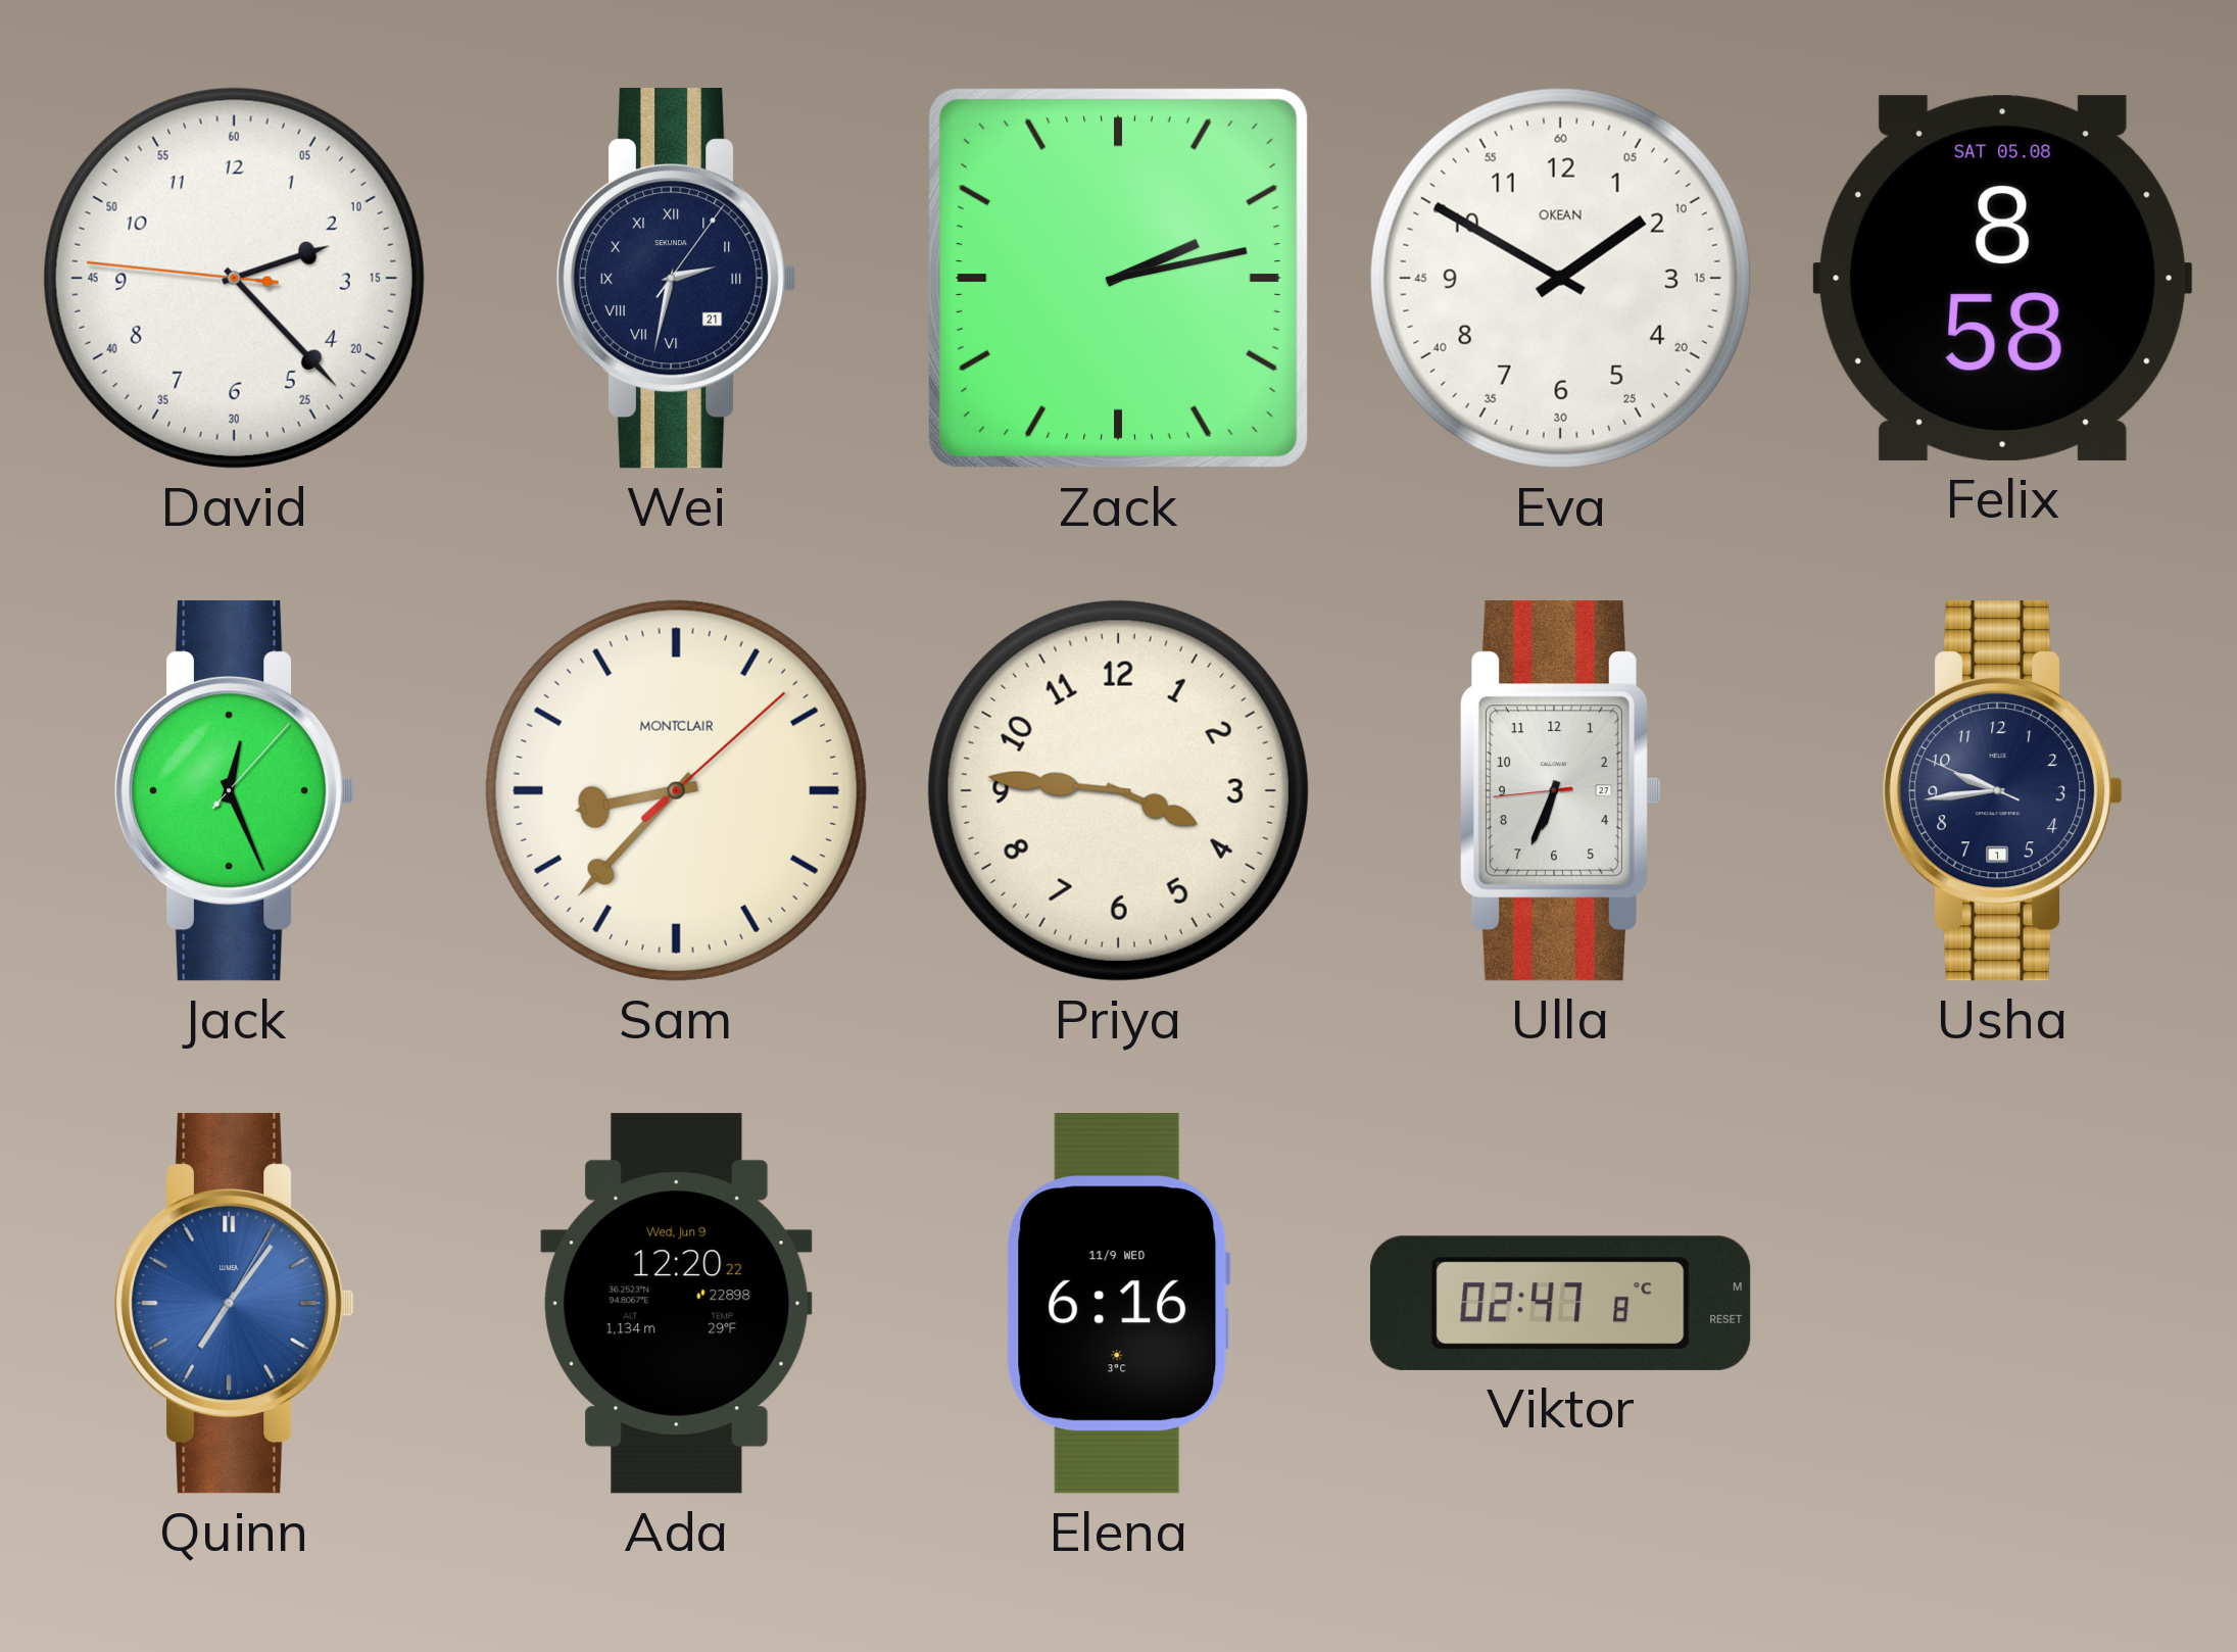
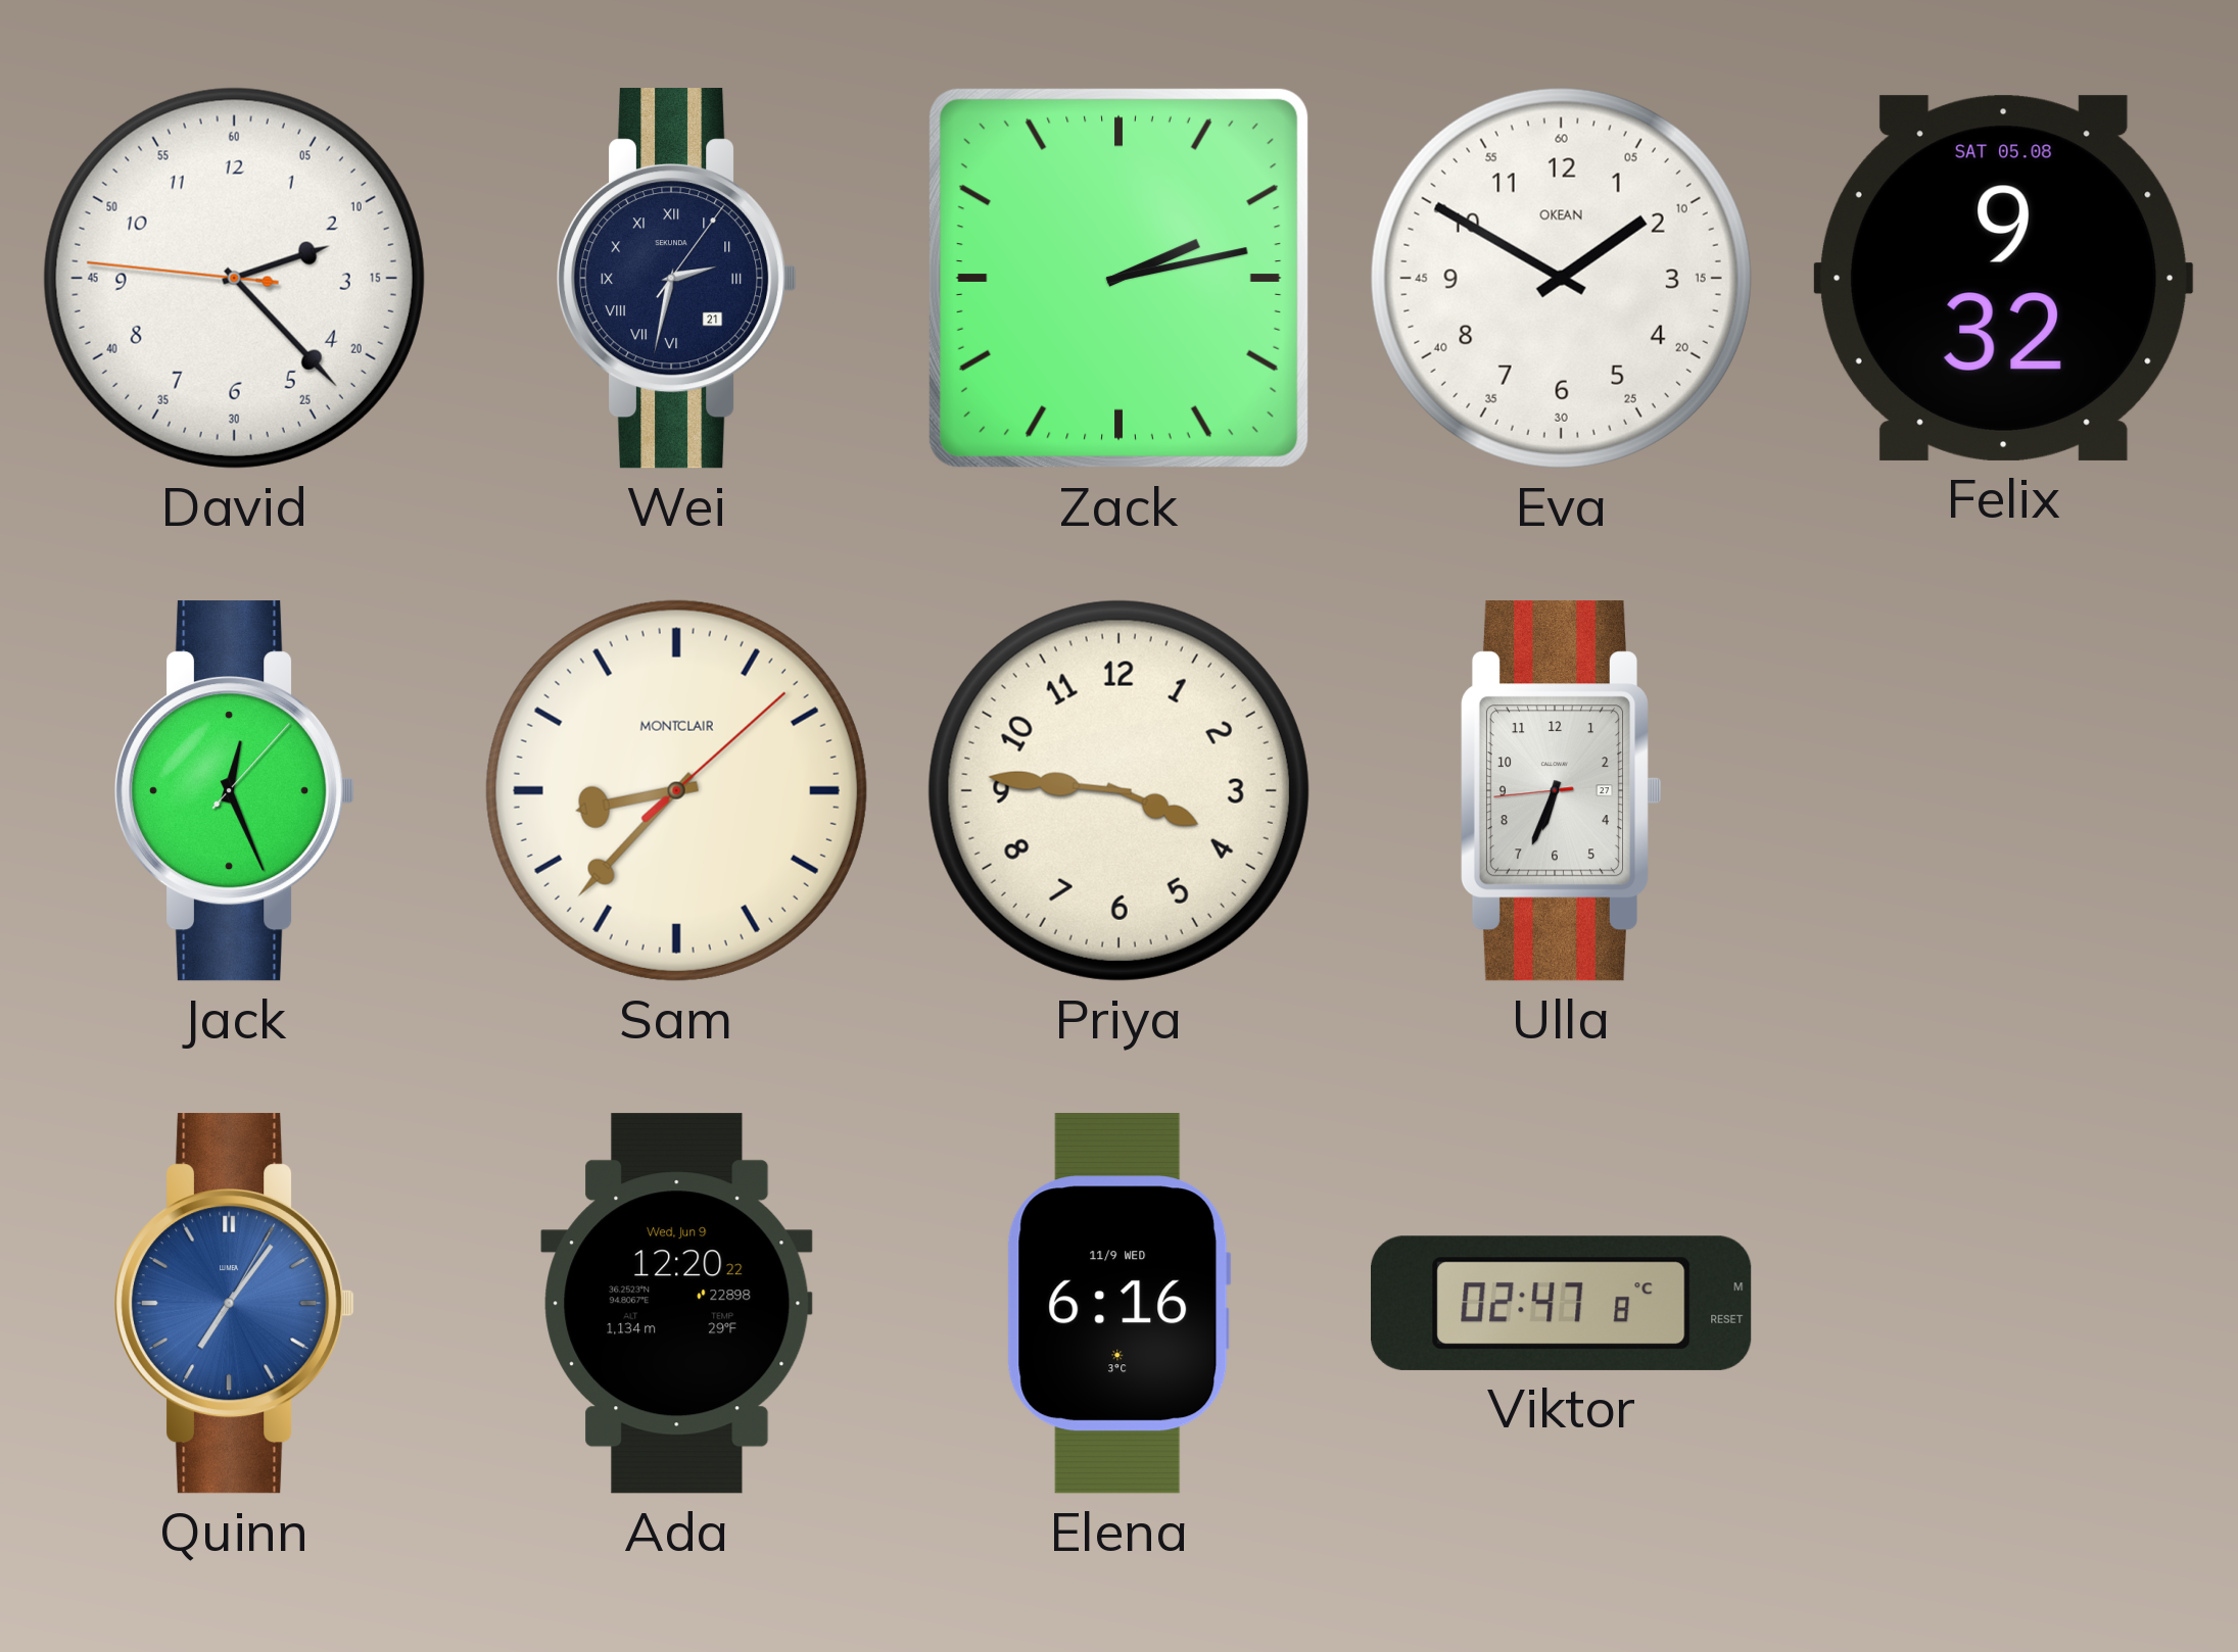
Felix: 8:58 -> 9:32
Usha: 9:43 -> none
